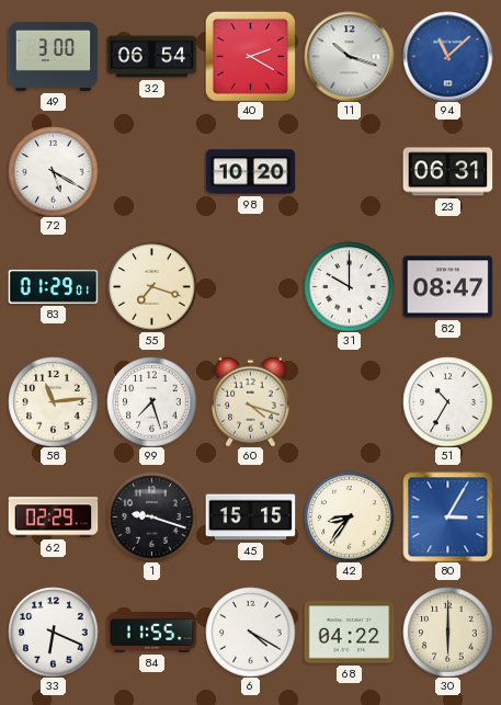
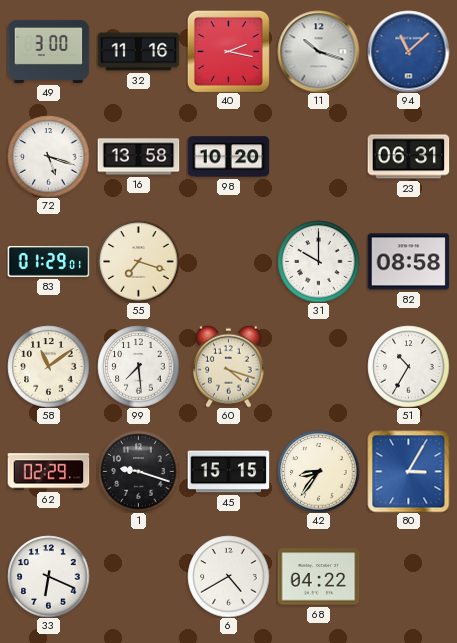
32: 06:54 -> 11:16
40: 2:20 -> 2:17
72: 5:20 -> 5:18
16: none -> 13:58
82: 08:47 -> 08:58
58: 11:14 -> 11:09
99: 7:27 -> 7:29
84: 11:55 -> none
6: 4:20 -> 4:40
30: 6:00 -> none
